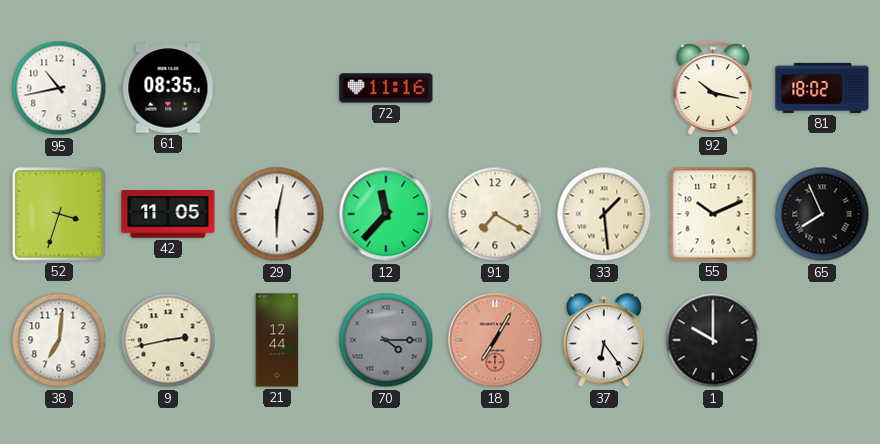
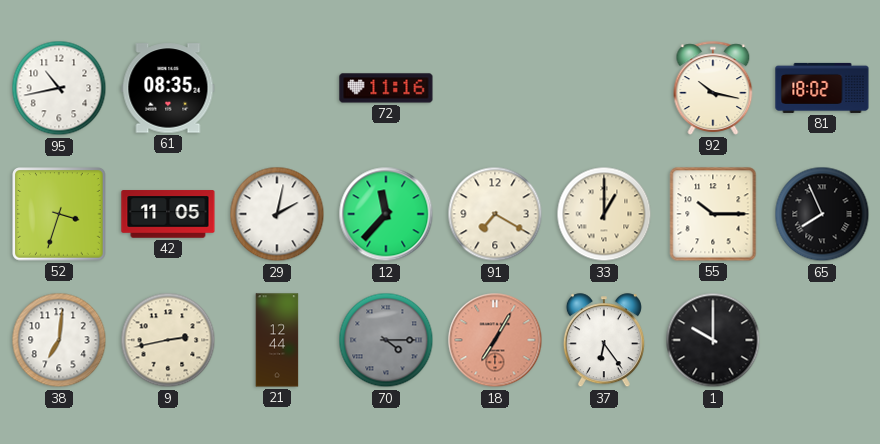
29: 6:02 -> 2:02
33: 1:29 -> 1:00
55: 10:11 -> 10:15
